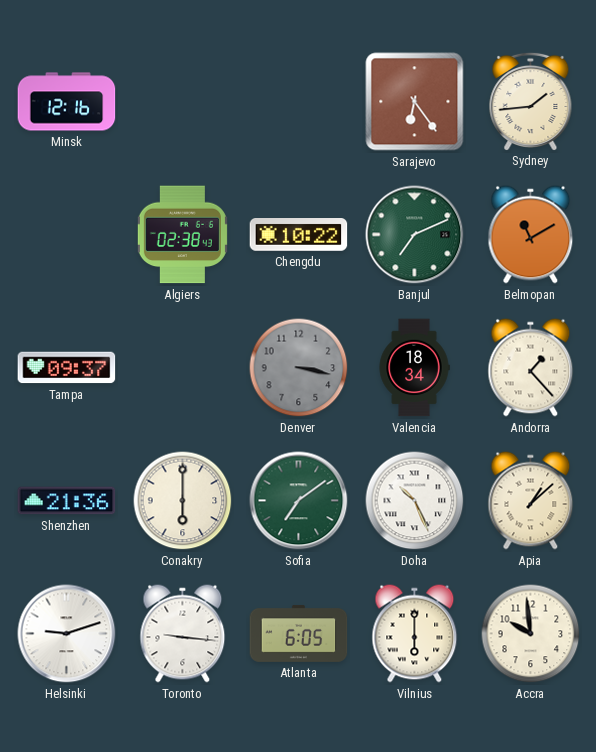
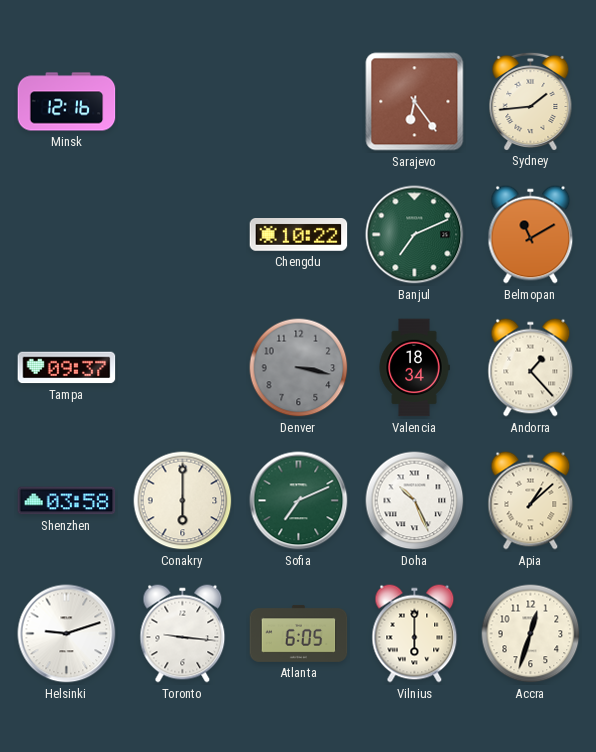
Algiers: 02:38 -> none
Shenzhen: 21:36 -> 03:58
Sofia: 7:09 -> 7:11
Accra: 9:59 -> 12:33
